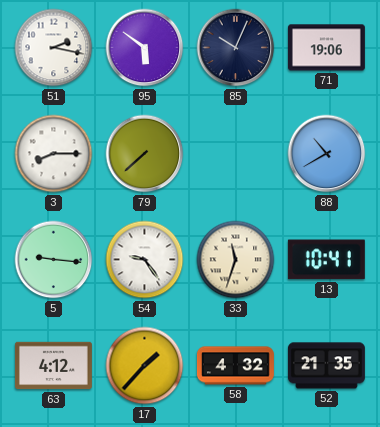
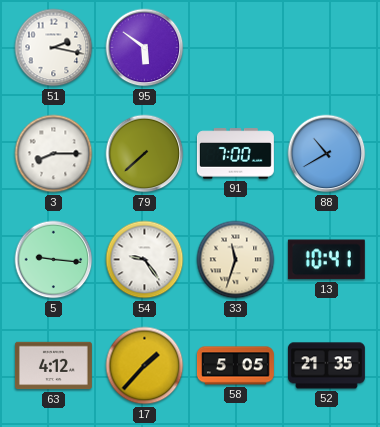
85: 10:04 -> none
71: 19:06 -> none
91: none -> 7:00
58: 4:32 -> 5:05
